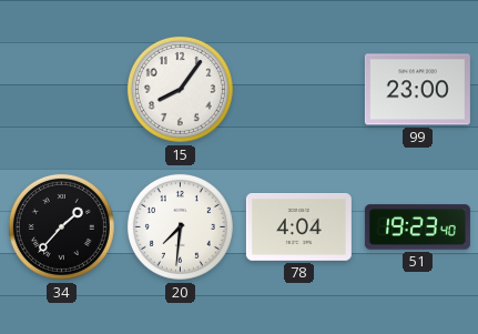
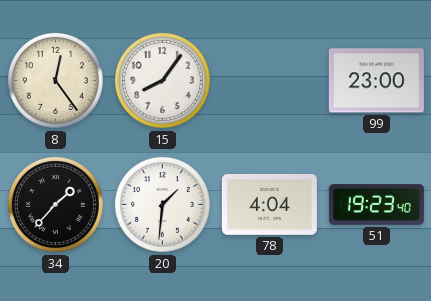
8: none -> 12:24
20: 7:31 -> 1:31
